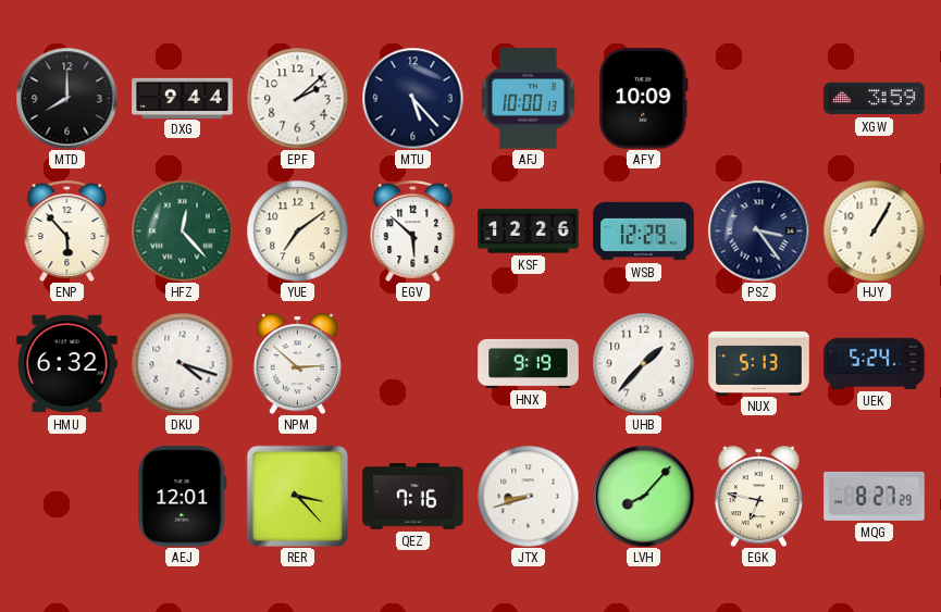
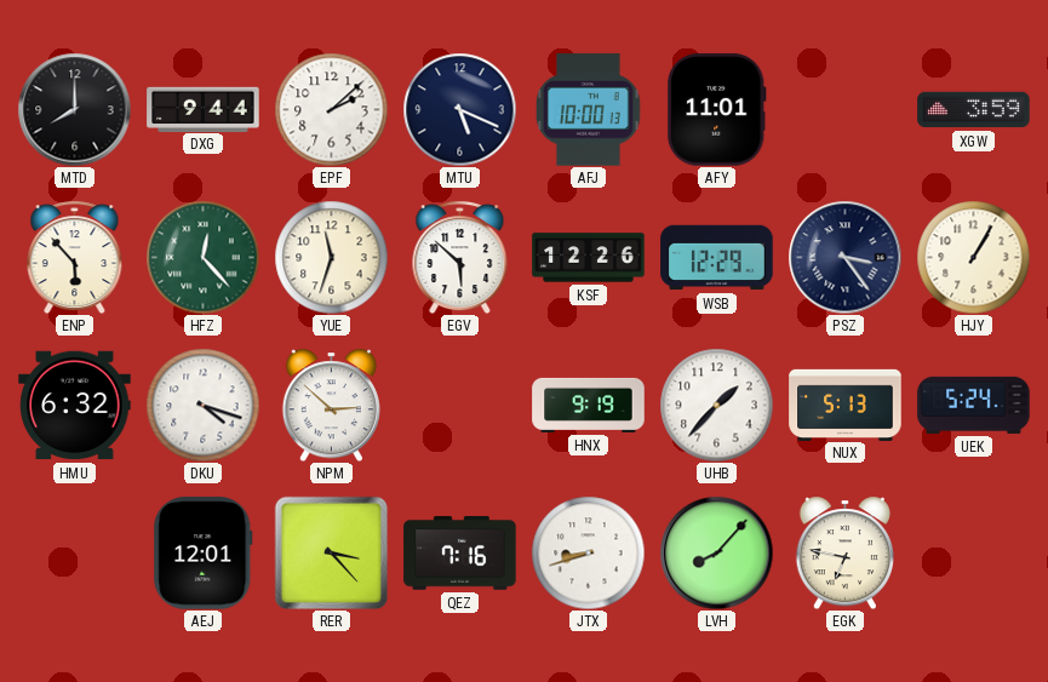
MTU: 5:23 -> 5:19
AFY: 10:09 -> 11:01
YUE: 7:09 -> 11:33
MQG: 8:27 -> none
